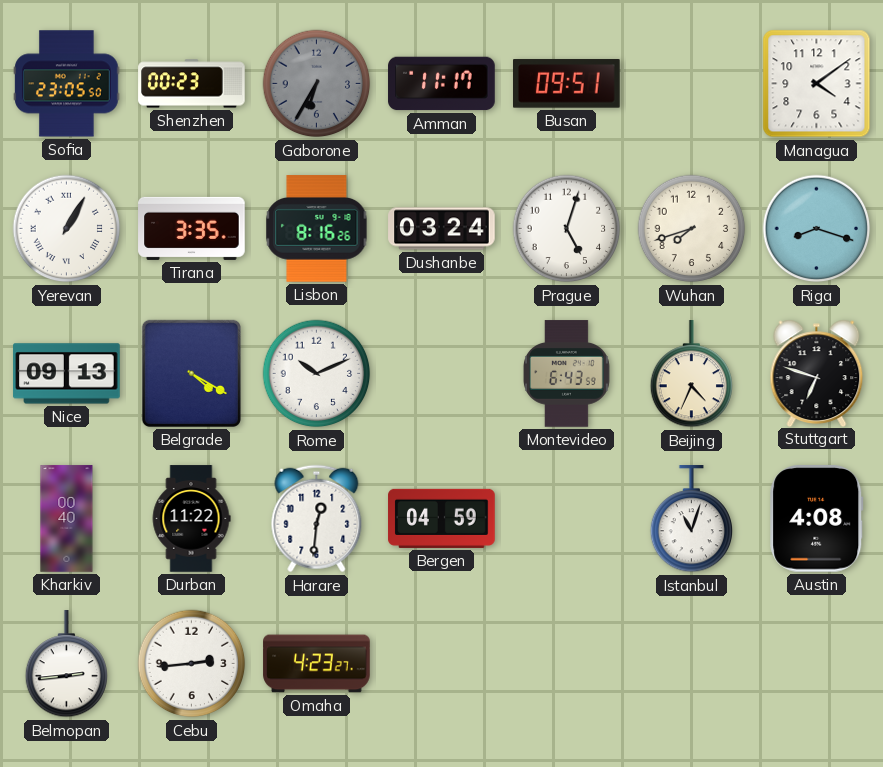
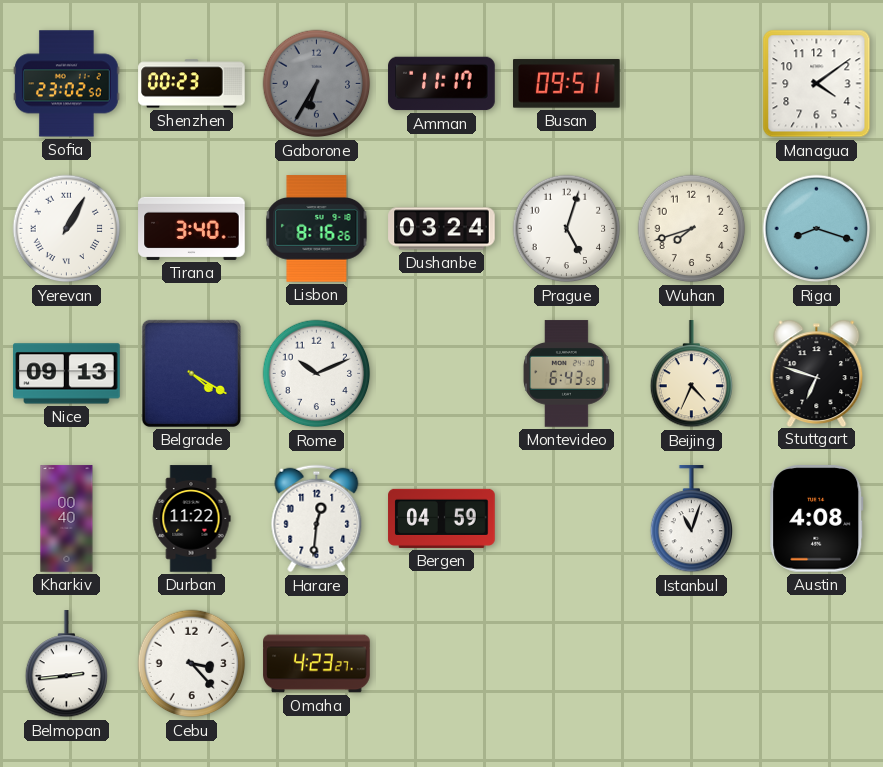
Sofia: 23:05 -> 23:02
Tirana: 3:35 -> 3:40
Cebu: 2:44 -> 3:23
